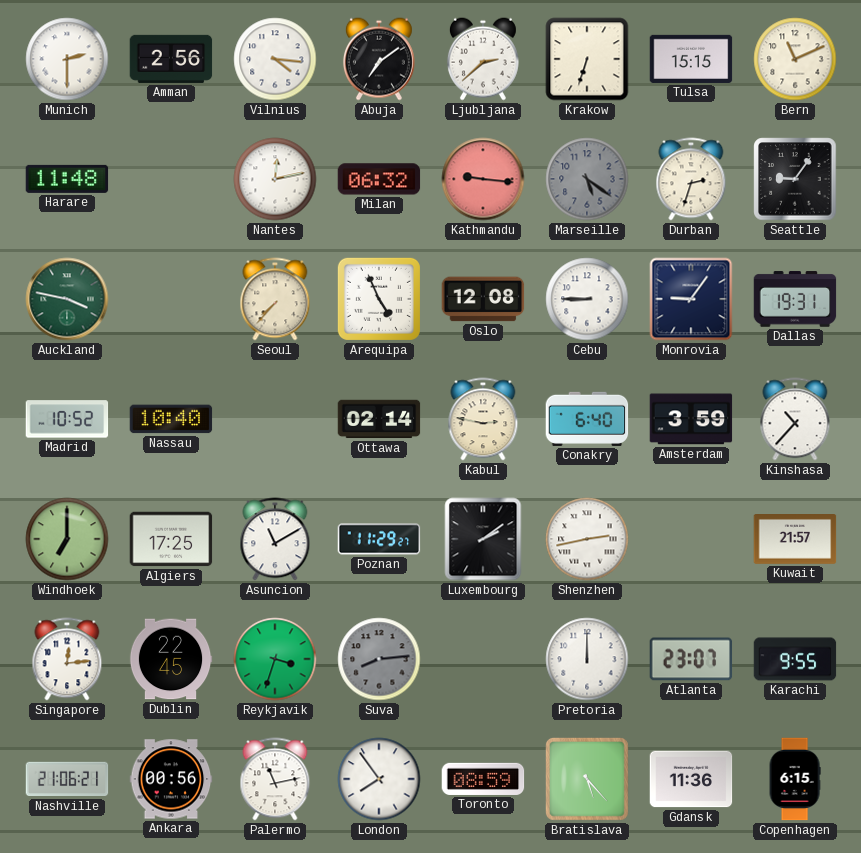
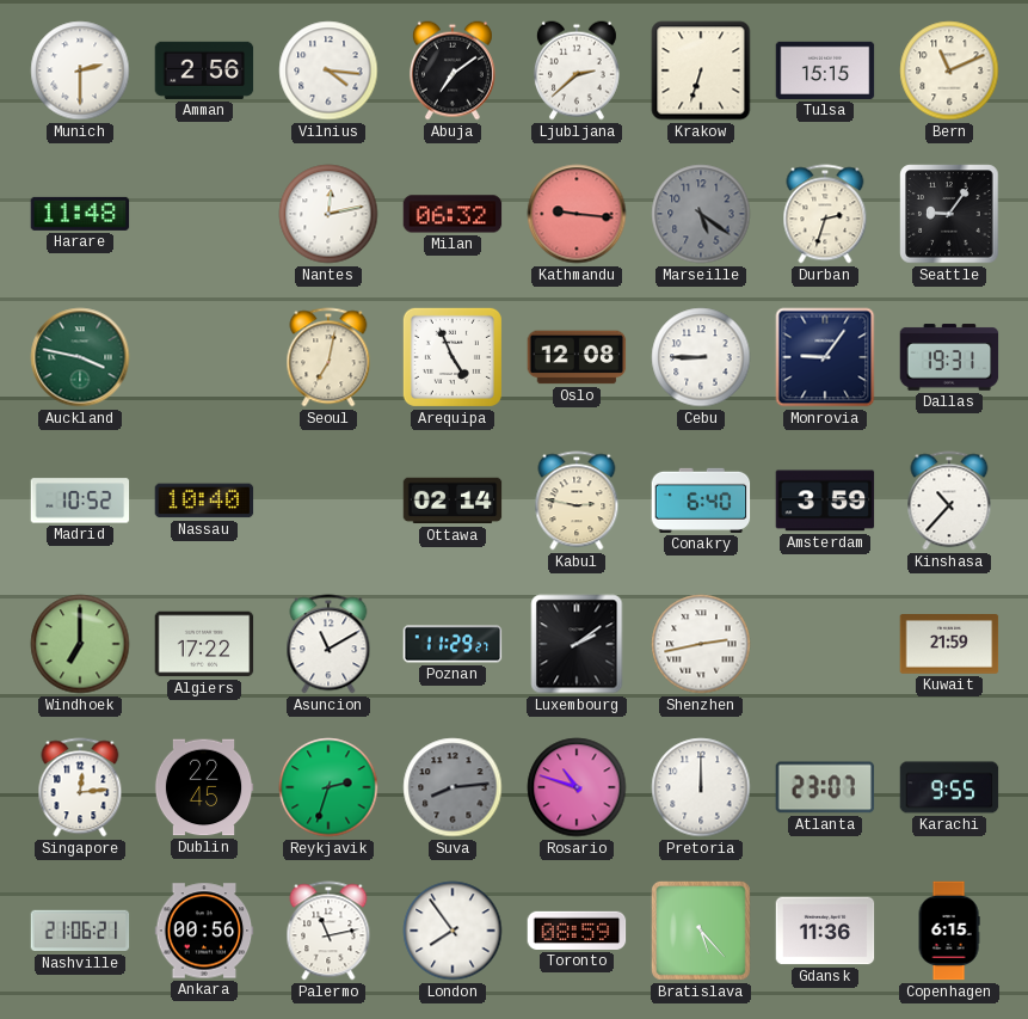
Seoul: 7:37 -> 7:02
Algiers: 17:25 -> 17:22
Kuwait: 21:57 -> 21:59
Reykjavik: 3:33 -> 2:33
Rosario: none -> 10:48
